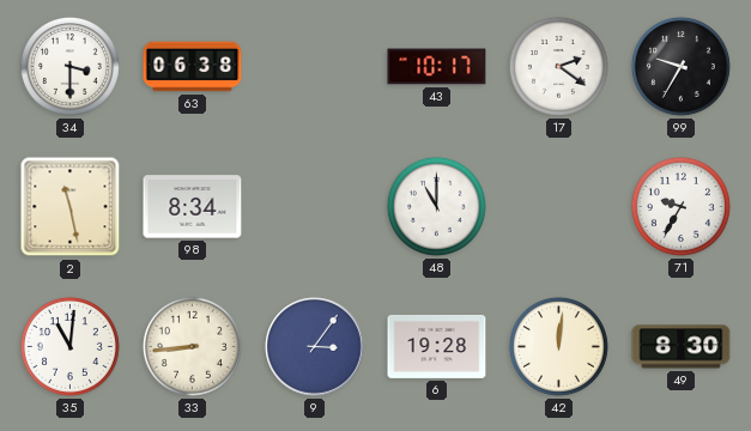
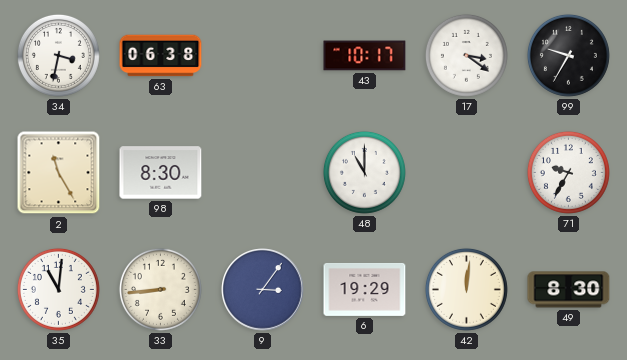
34: 3:30 -> 3:32
17: 2:21 -> 3:21
2: 11:28 -> 11:25
98: 8:34 -> 8:30
6: 19:28 -> 19:29
